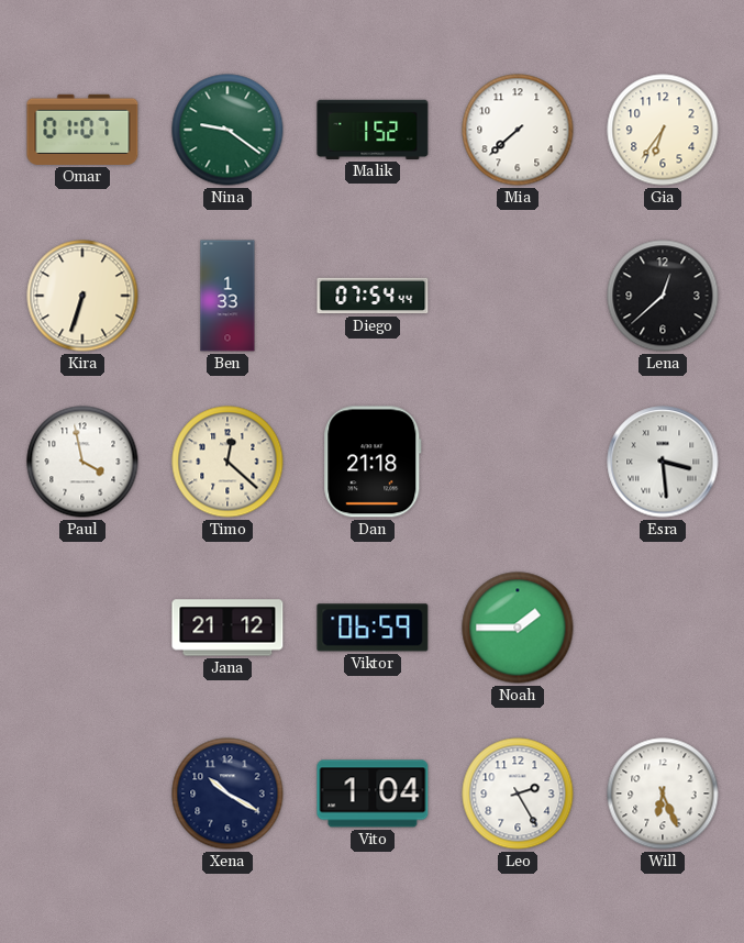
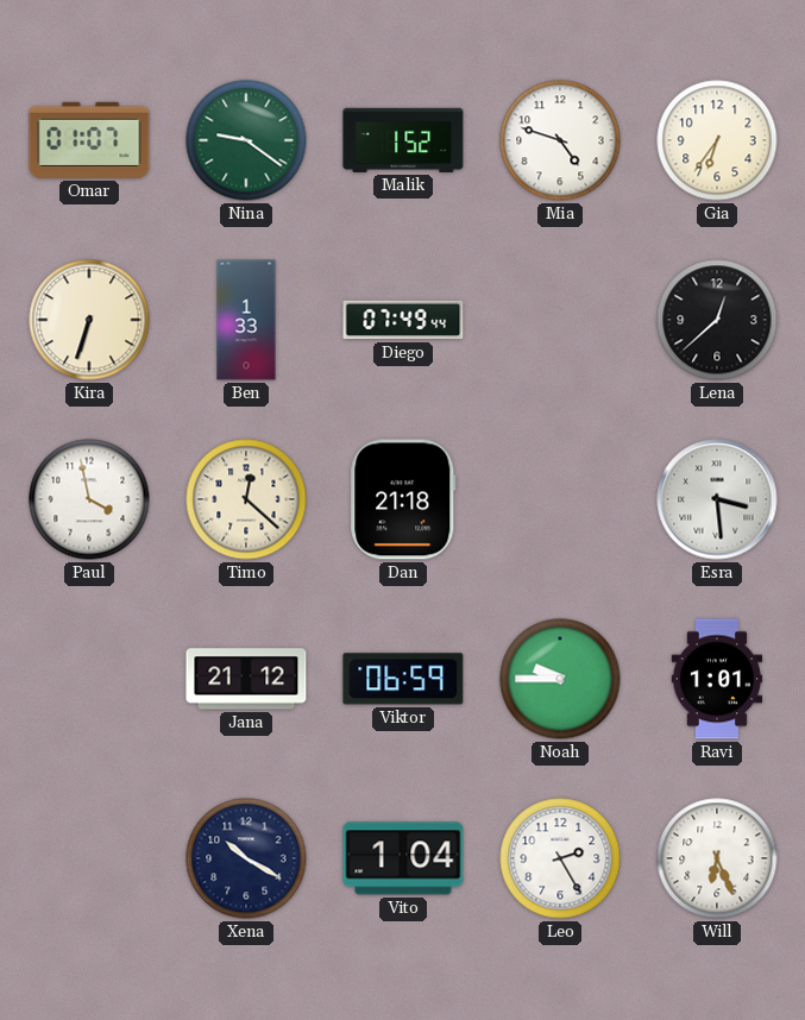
Mia: 7:38 -> 4:48
Diego: 07:54 -> 07:49
Noah: 1:45 -> 9:45
Ravi: none -> 1:01
